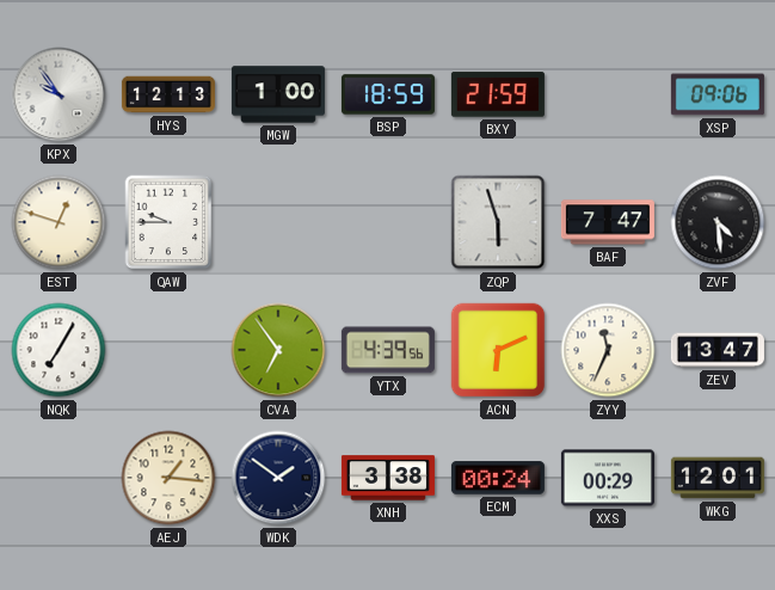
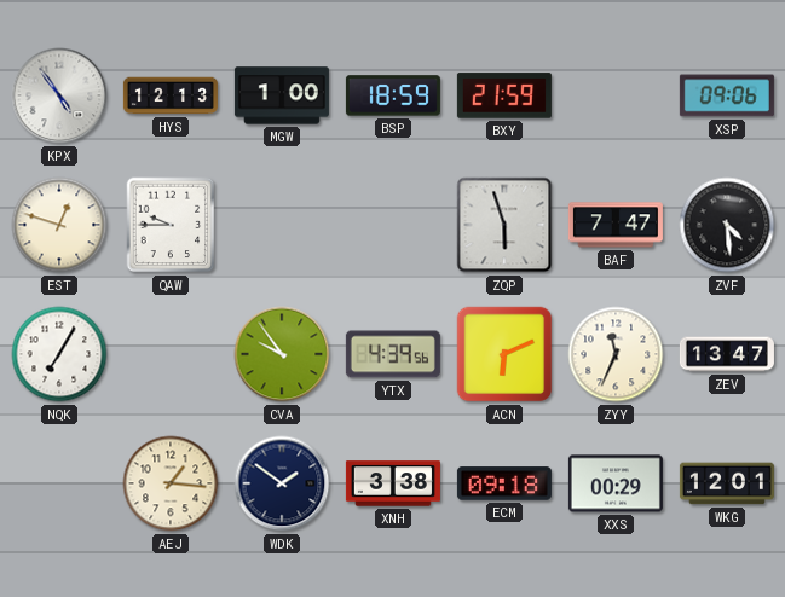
KPX: 9:54 -> 4:54
CVA: 6:54 -> 9:54
ECM: 00:24 -> 09:18
